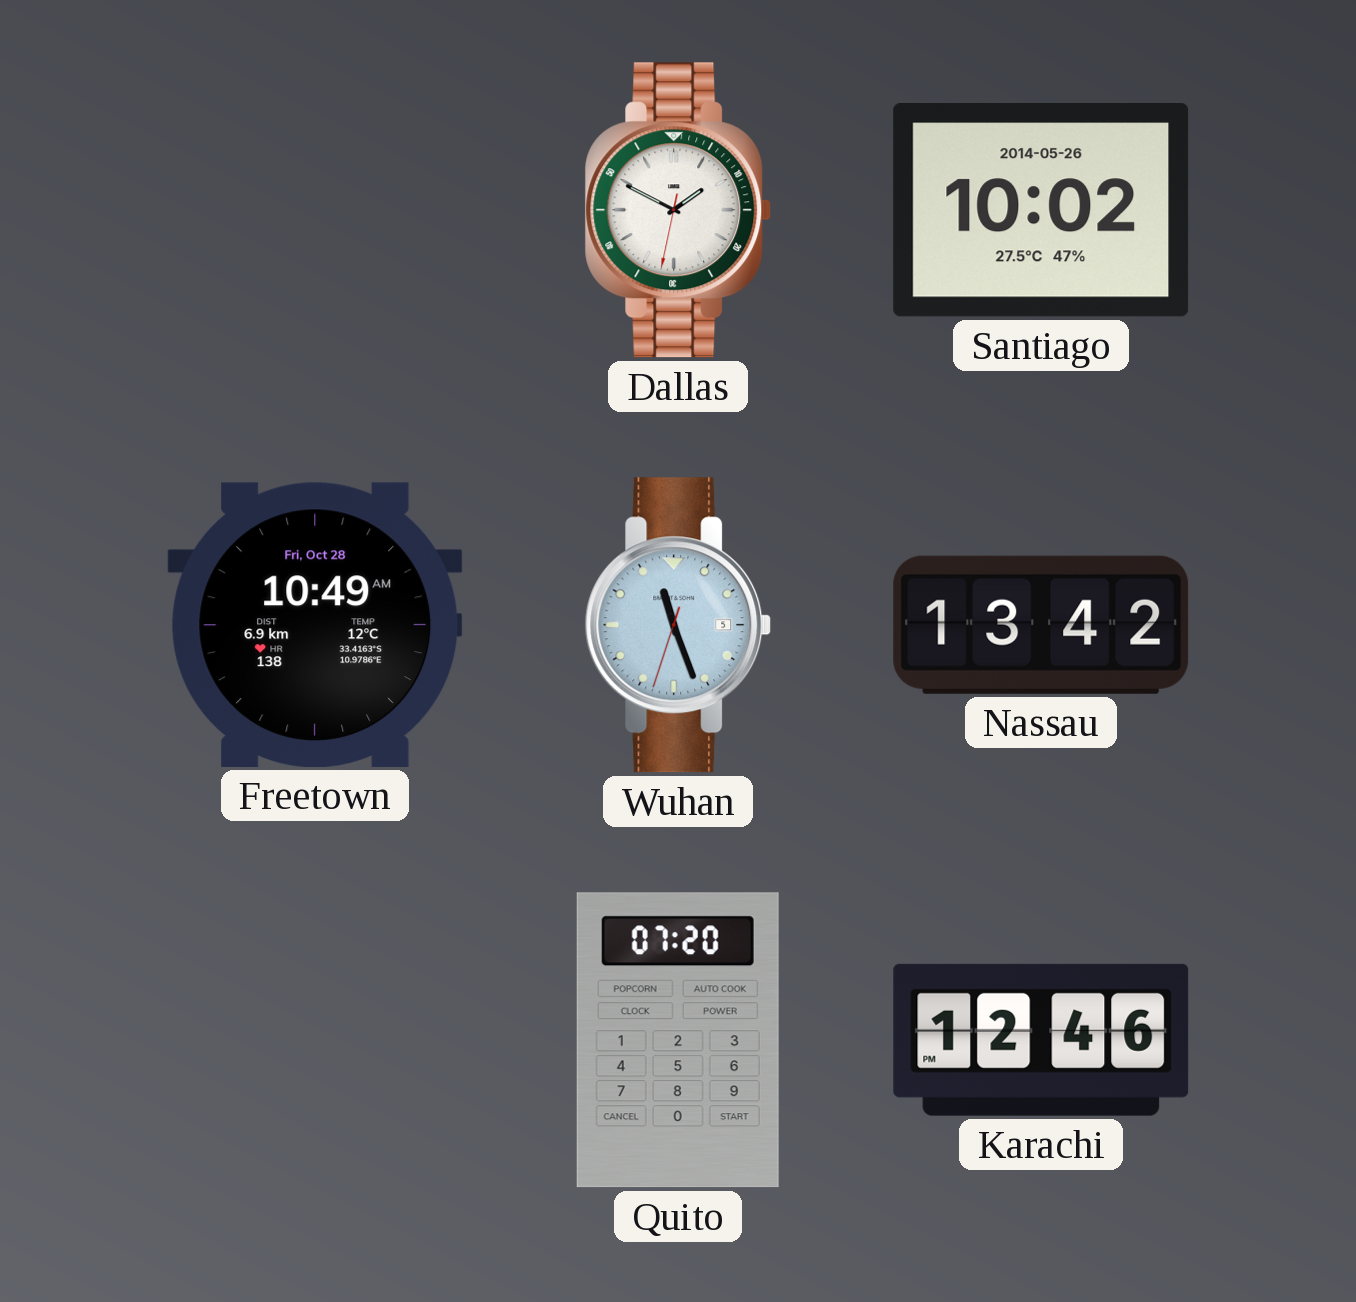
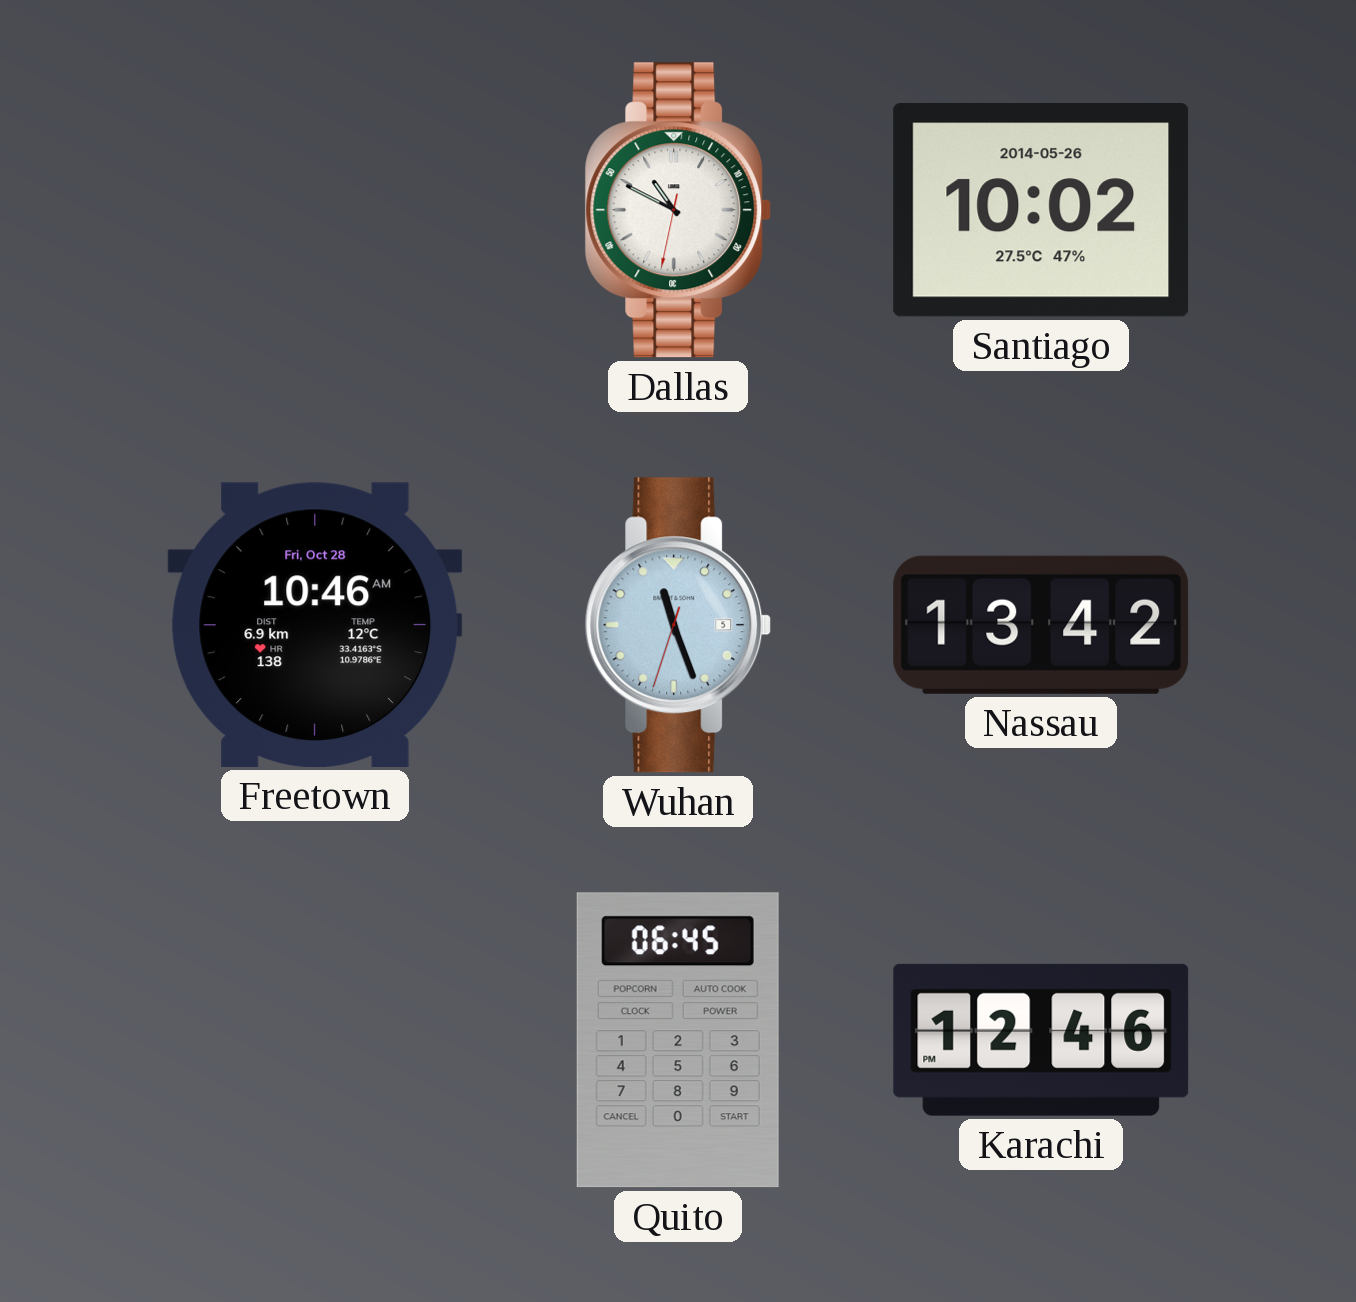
Dallas: 1:49 -> 10:49
Freetown: 10:49 -> 10:46
Quito: 07:20 -> 06:45
